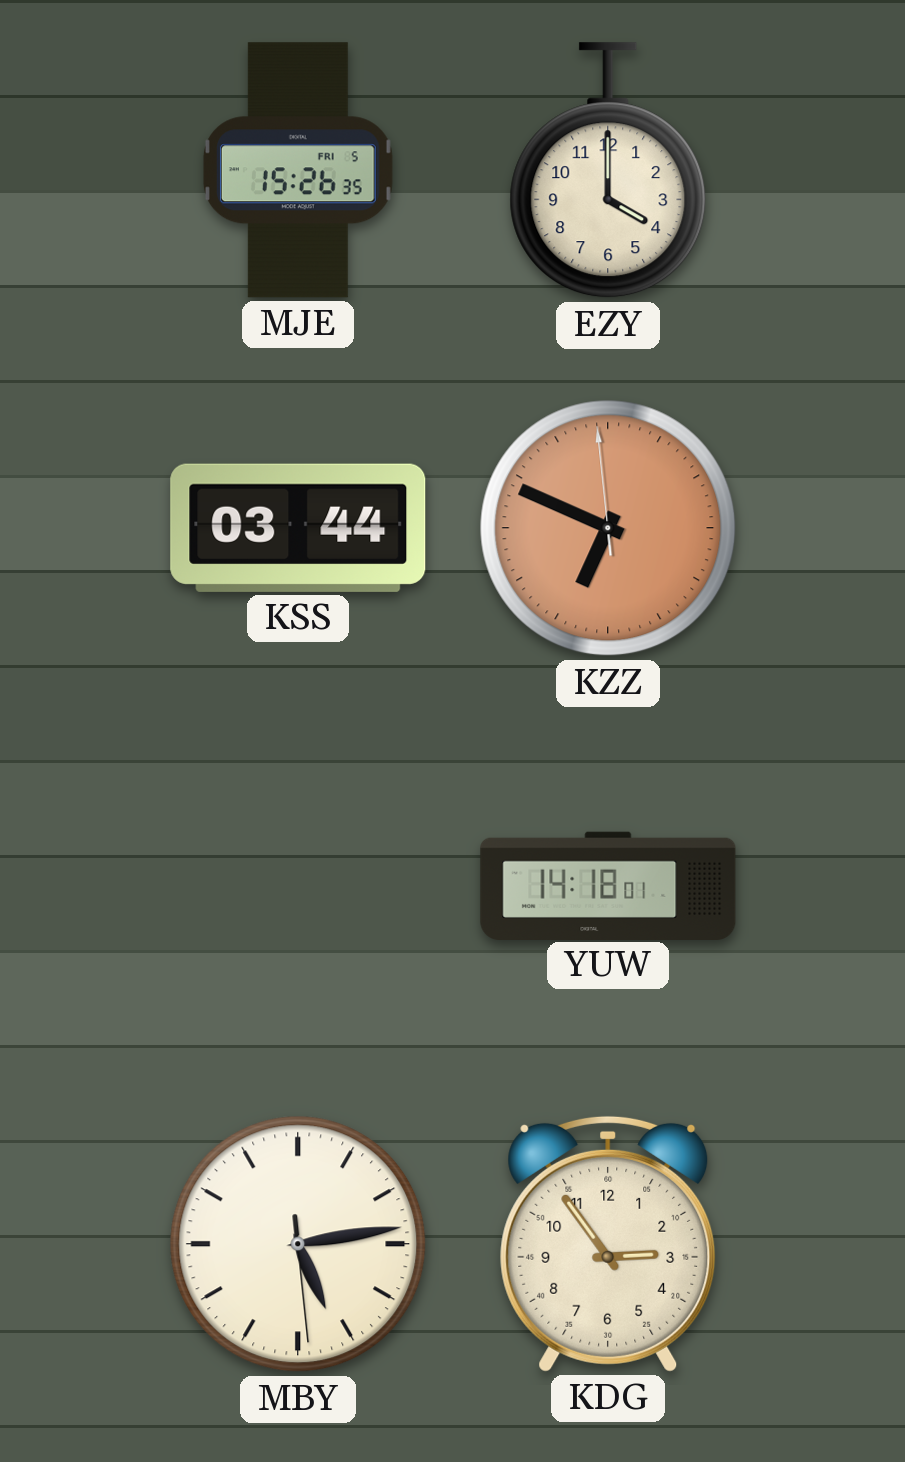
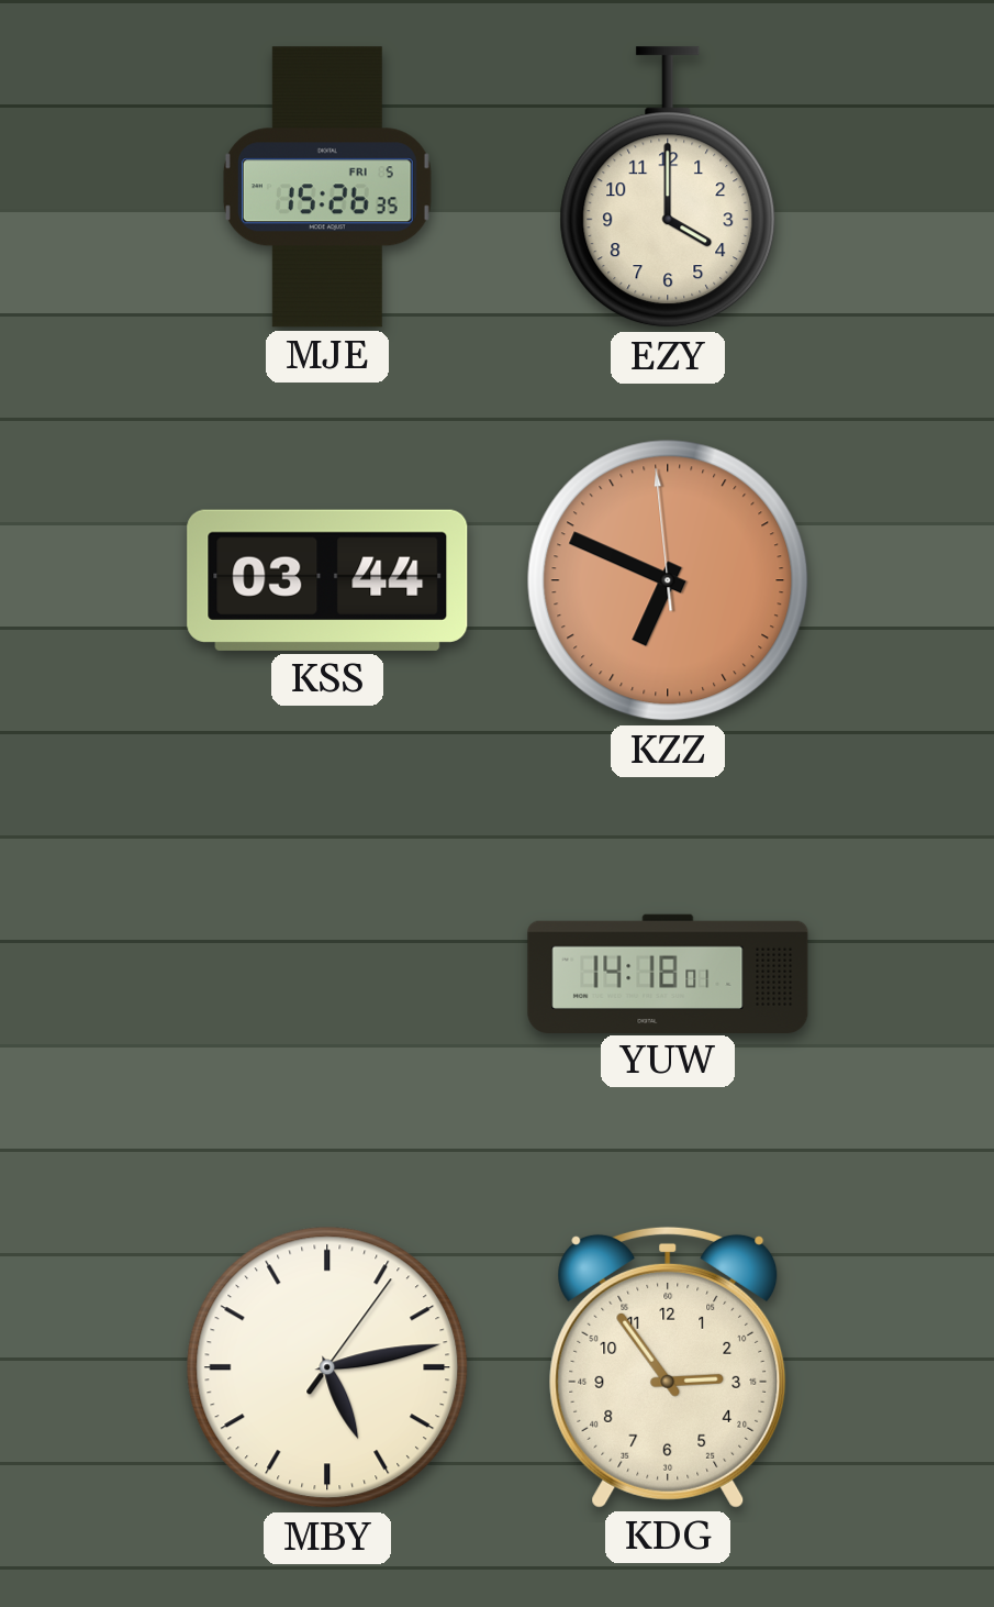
MBY: 5:13:29 -> 5:13:06
